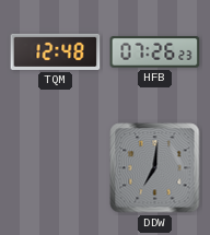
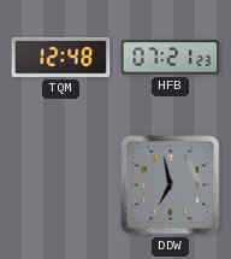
HFB: 07:26 -> 07:21
DDW: 7:01 -> 6:58
